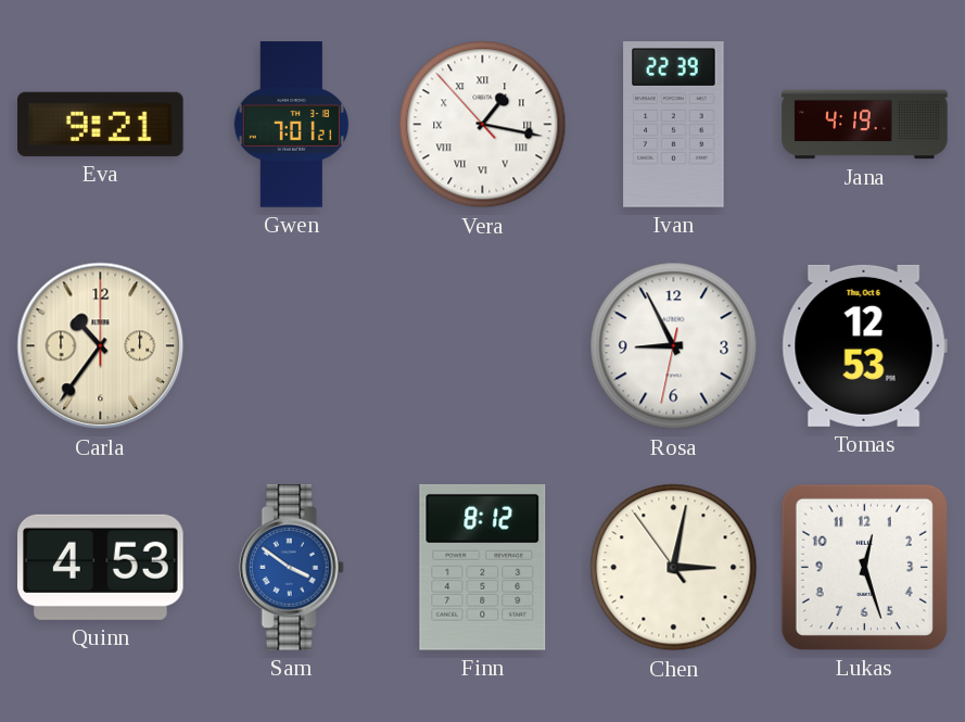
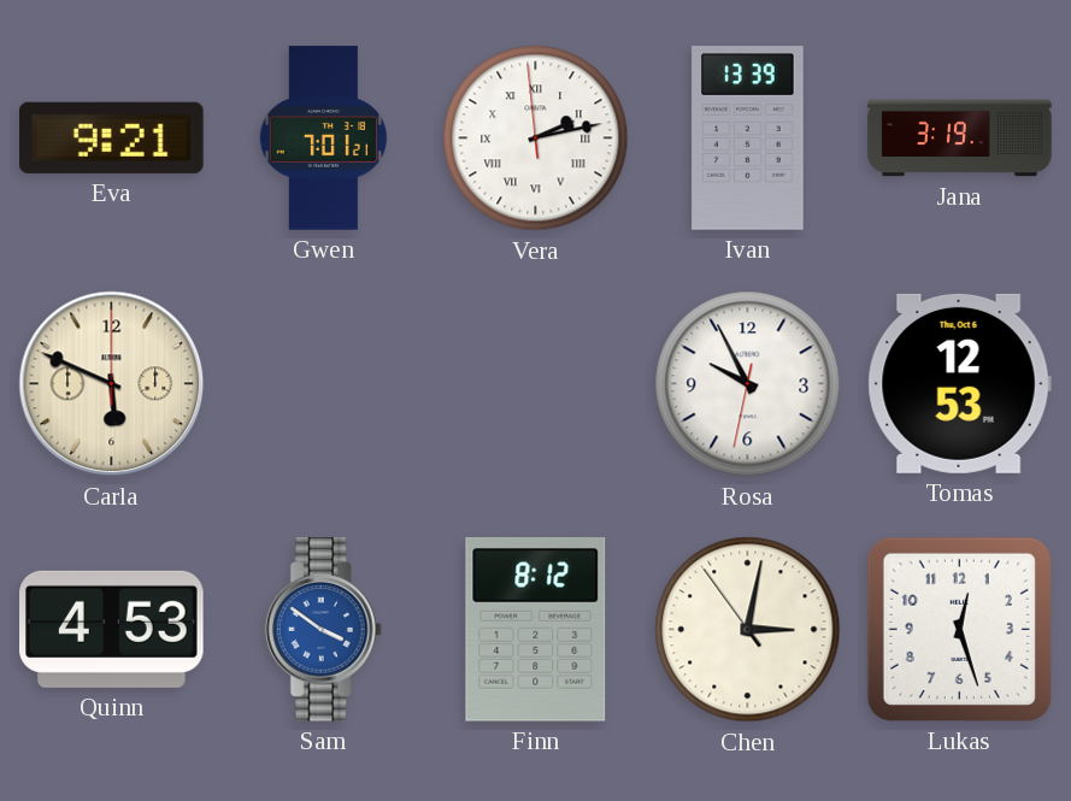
Vera: 1:16 -> 2:12
Ivan: 22:39 -> 13:39
Jana: 4:19 -> 3:19
Carla: 10:36 -> 5:49
Rosa: 8:55 -> 9:55
